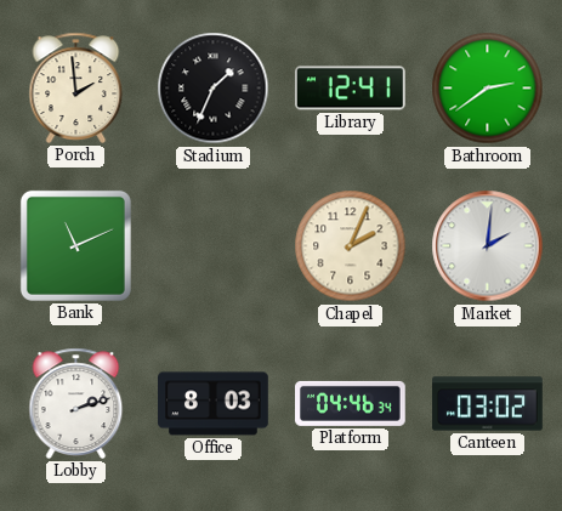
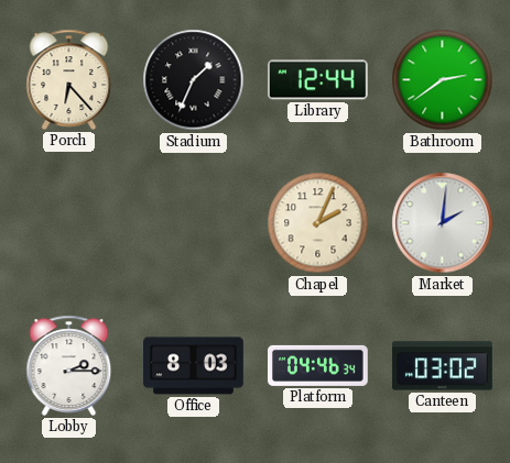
Porch: 1:59 -> 6:23
Library: 12:41 -> 12:44
Bank: 11:11 -> none
Lobby: 2:12 -> 2:15
